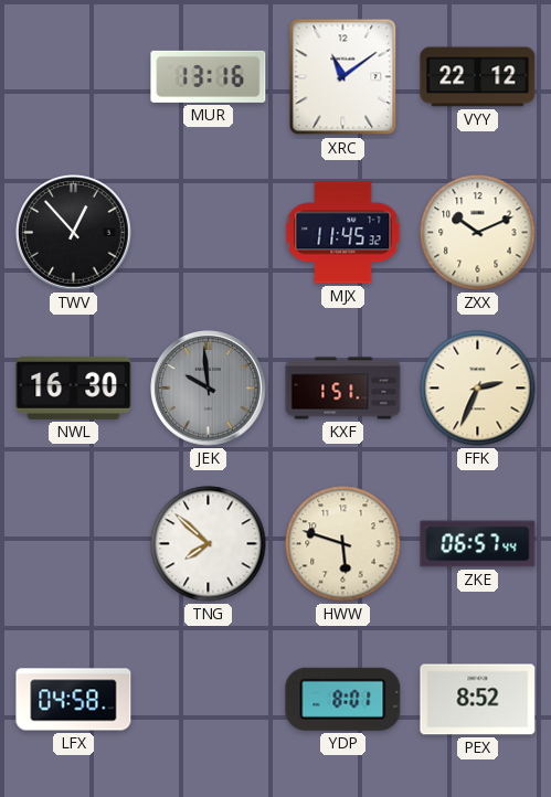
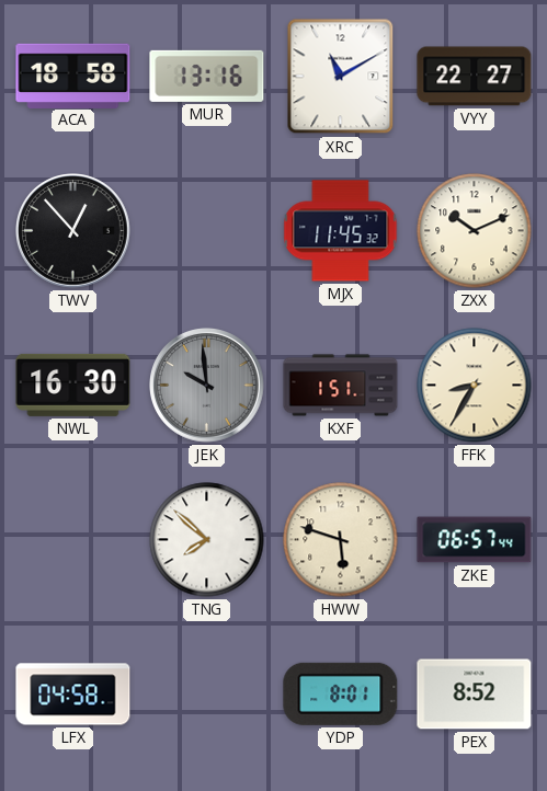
ACA: none -> 18:58
XRC: 11:09 -> 11:10
VYY: 22:12 -> 22:27
FFK: 2:34 -> 8:35
